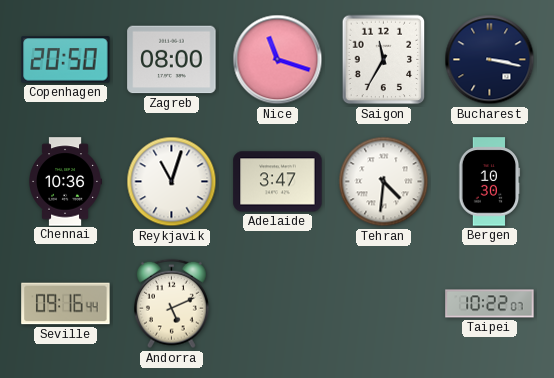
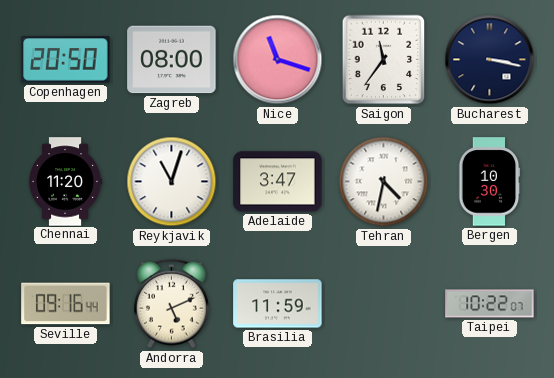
Saigon: 11:35 -> 11:36
Chennai: 10:36 -> 11:20
Tehran: 4:31 -> 4:32
Brasilia: none -> 11:59
